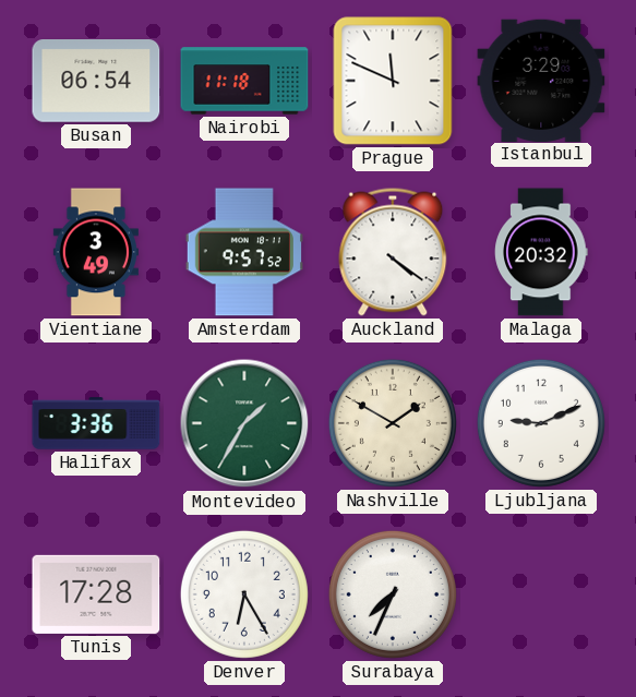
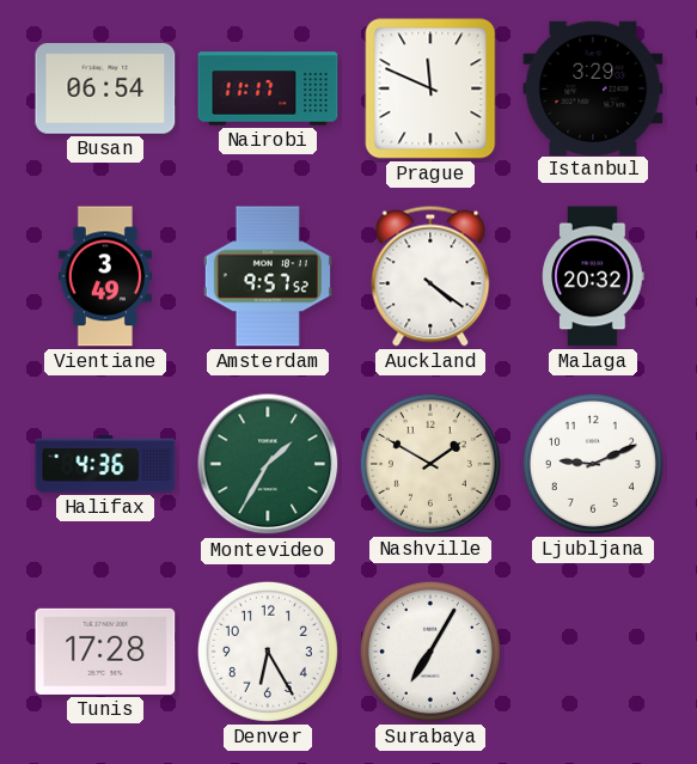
Nairobi: 11:18 -> 11:17
Halifax: 3:36 -> 4:36
Surabaya: 7:34 -> 7:05
